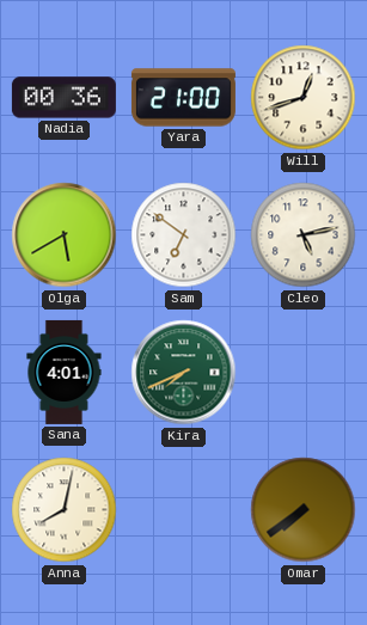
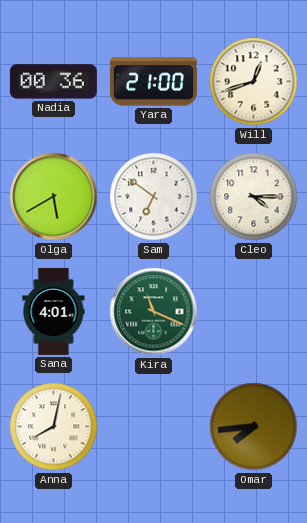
Cleo: 5:13 -> 4:15
Kira: 7:41 -> 11:19
Omar: 7:39 -> 7:44
